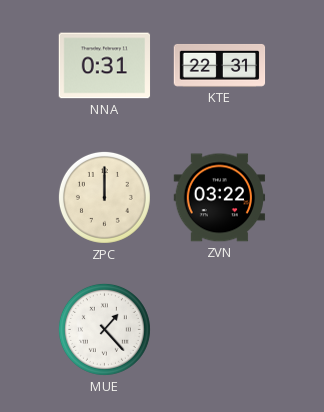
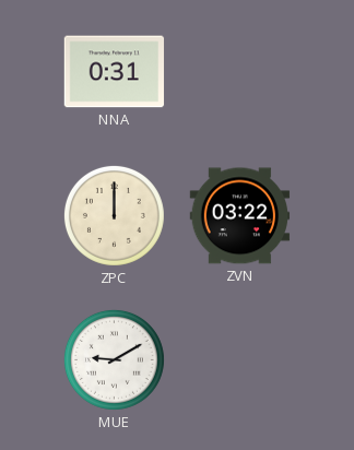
KTE: 22:31 -> none
MUE: 1:23 -> 9:10
